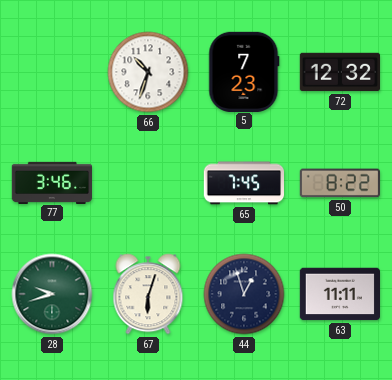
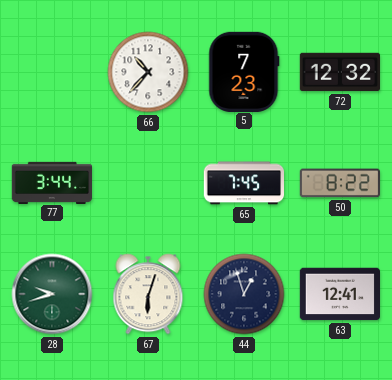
66: 10:33 -> 10:37
77: 3:46 -> 3:44
63: 11:11 -> 12:41
